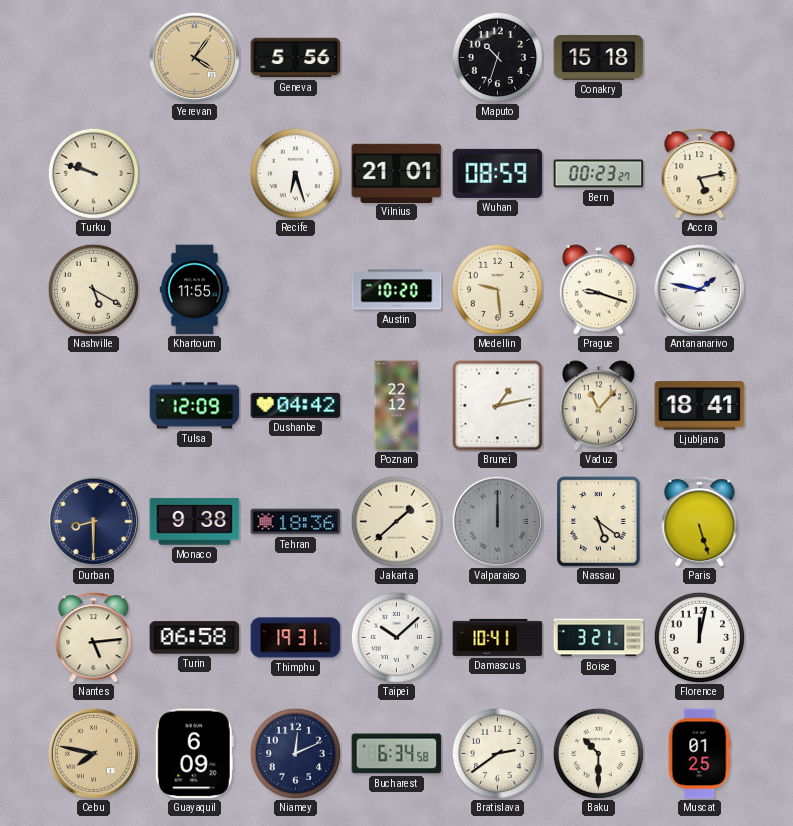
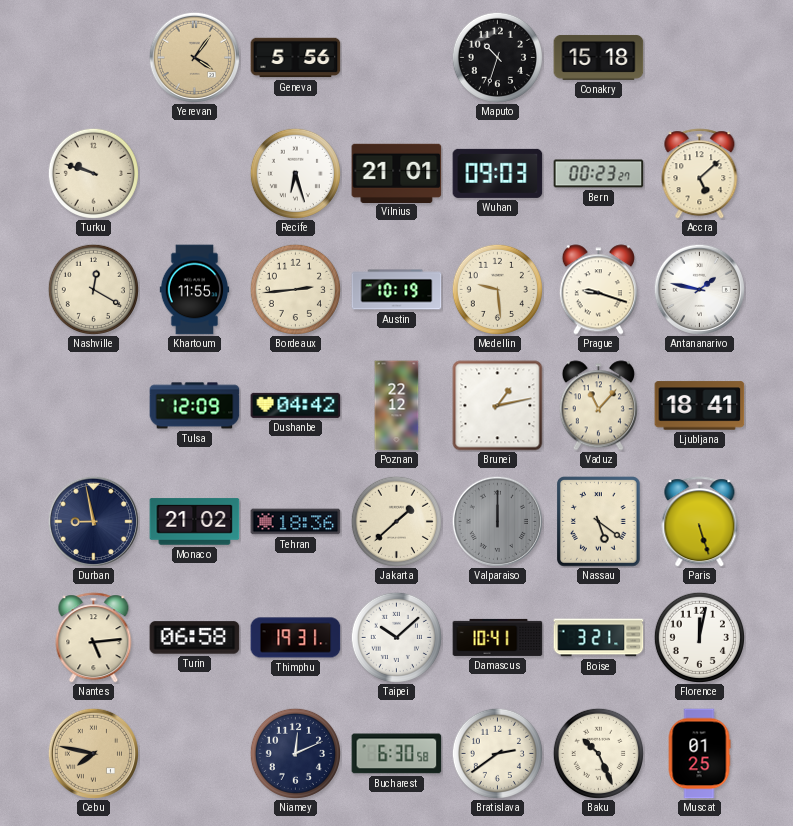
Wuhan: 08:59 -> 09:03
Accra: 5:13 -> 5:08
Nashville: 5:20 -> 12:20
Bordeaux: none -> 2:44
Austin: 10:20 -> 10:19
Durban: 8:30 -> 8:58
Monaco: 9:38 -> 21:02
Guayaquil: 6:09 -> none
Bucharest: 6:34 -> 6:30
Baku: 10:30 -> 10:26
